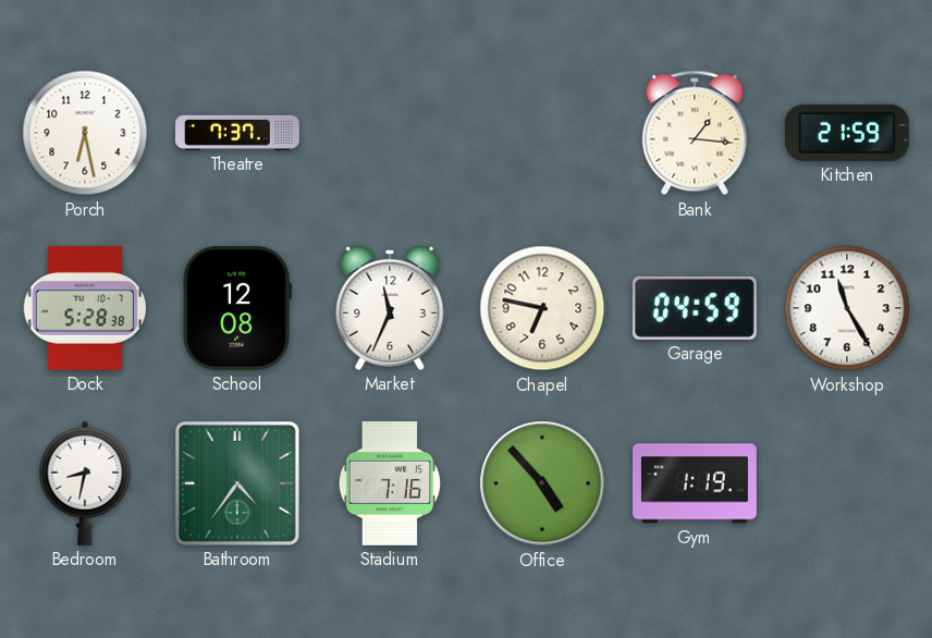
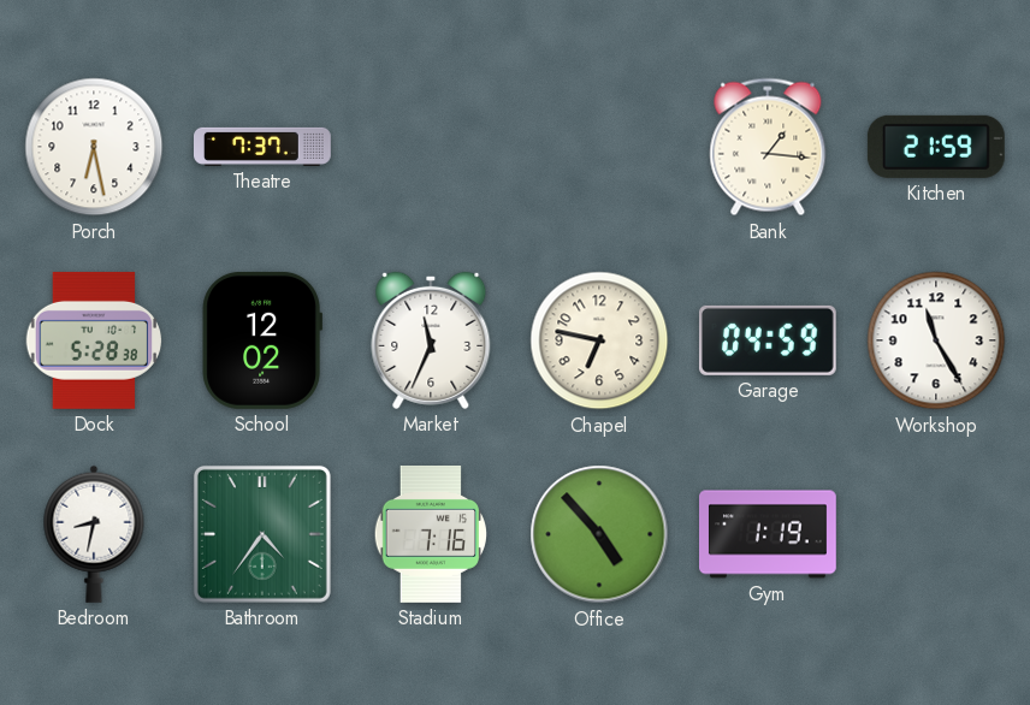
School: 12:08 -> 12:02
